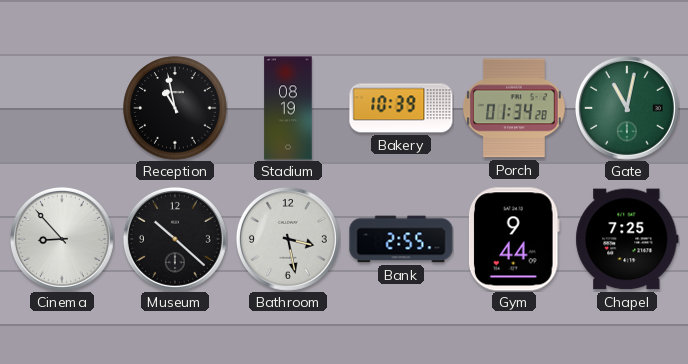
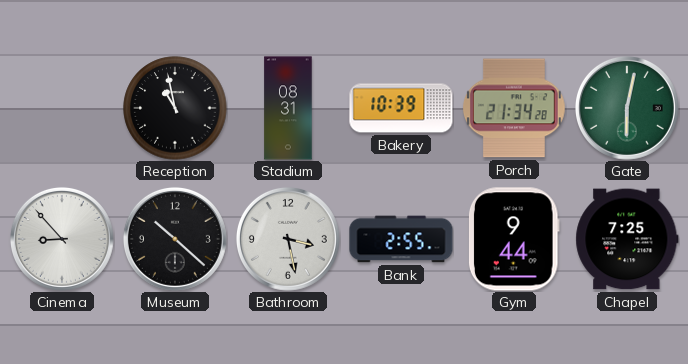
Stadium: 08:19 -> 08:31
Porch: 01:34 -> 21:34
Gate: 11:02 -> 6:02
